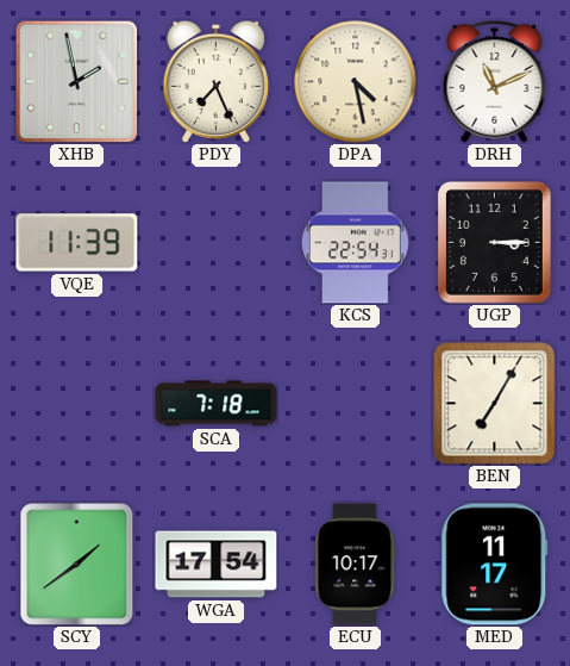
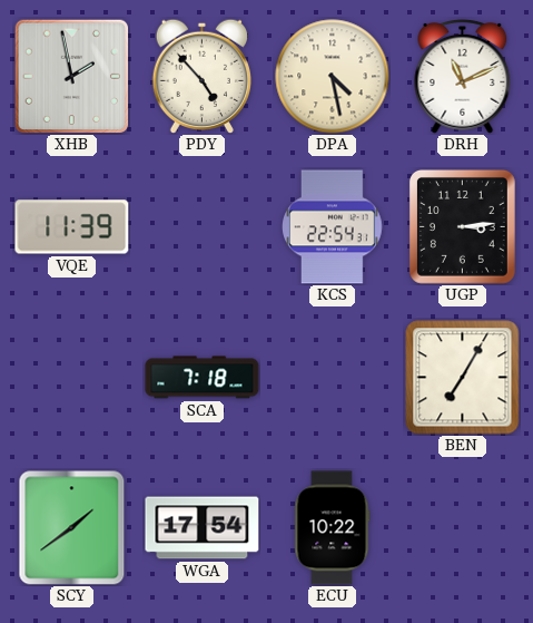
PDY: 7:26 -> 4:53
UGP: 3:15 -> 3:14
ECU: 10:17 -> 10:22
MED: 11:17 -> none
